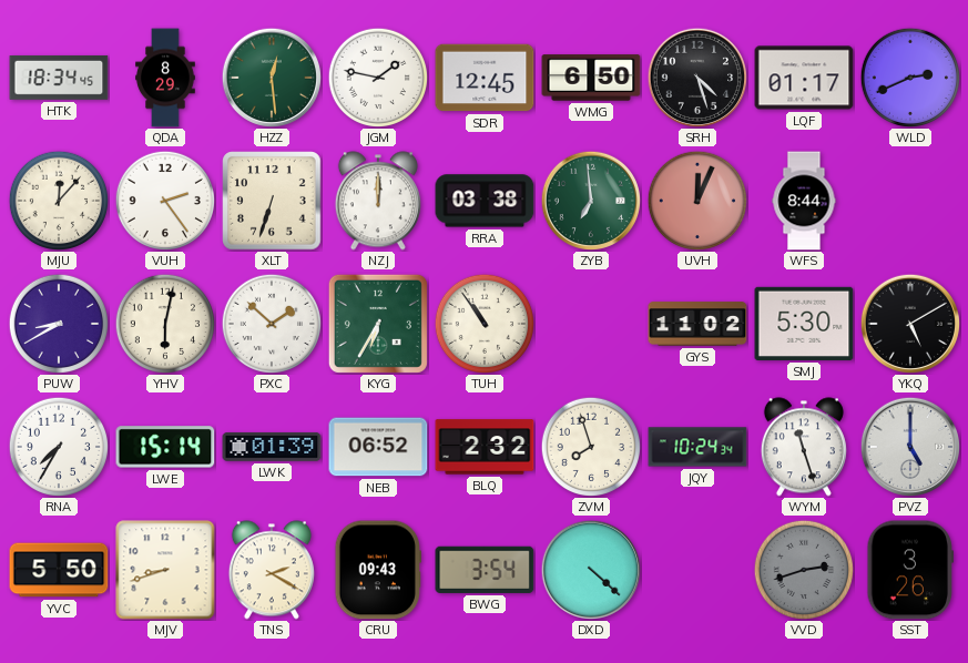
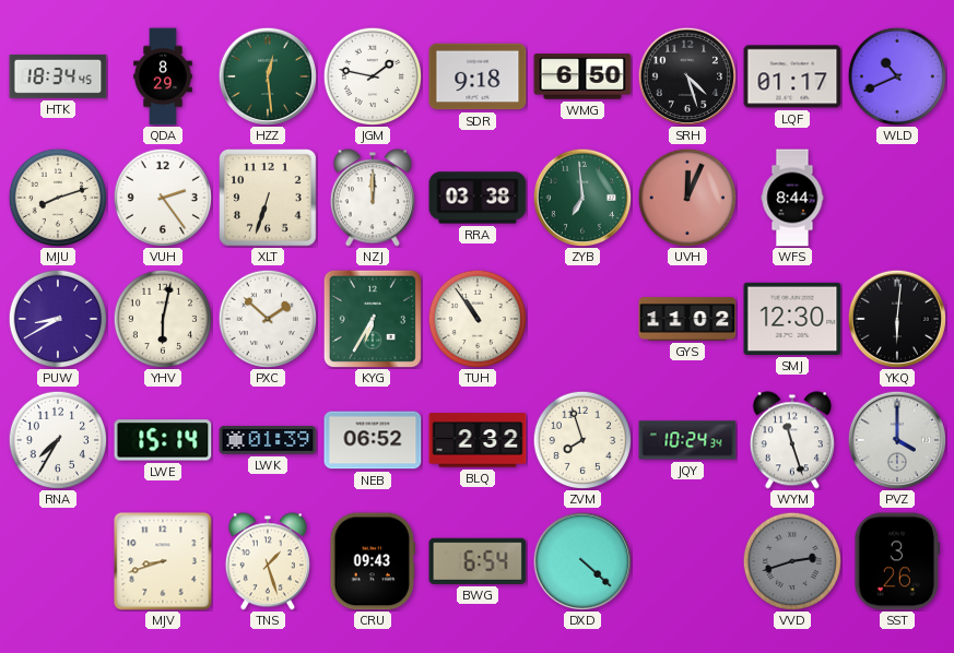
SDR: 12:45 -> 9:18
WLD: 2:41 -> 10:41
MJU: 12:07 -> 8:12
SMJ: 5:30 -> 12:30
YKQ: 5:10 -> 6:01
PVZ: 5:00 -> 4:00
YVC: 5:50 -> none
TNS: 2:20 -> 1:27
BWG: 3:54 -> 6:54
